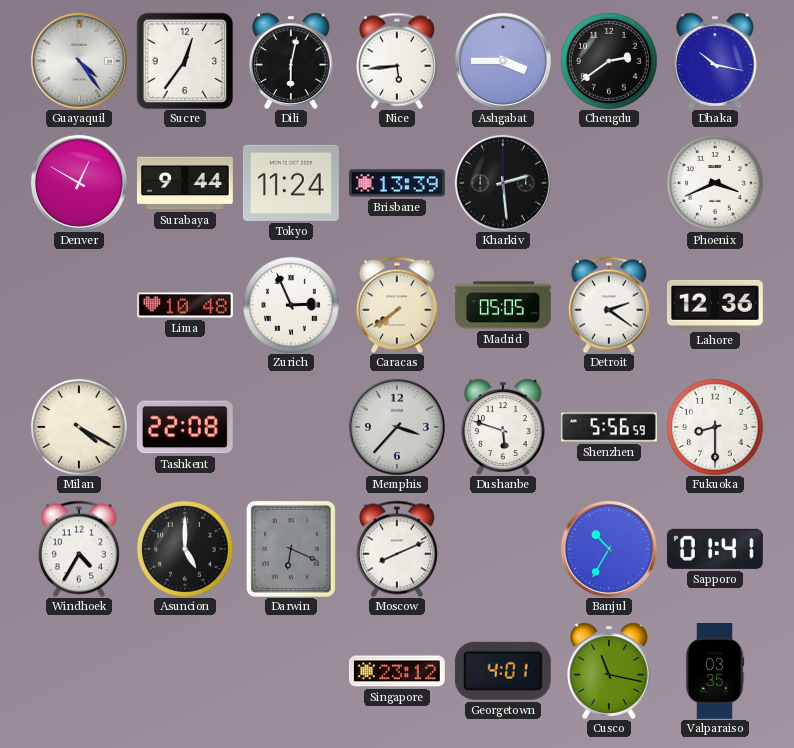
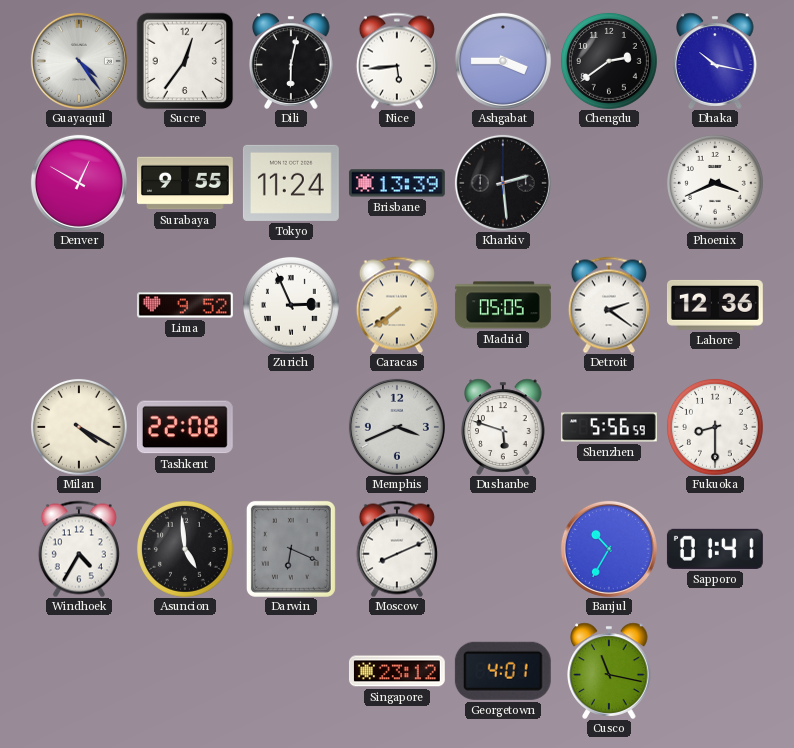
Surabaya: 9:44 -> 9:55
Lima: 10:48 -> 9:52
Memphis: 3:37 -> 3:41
Asuncion: 5:00 -> 4:59
Valparaiso: 03:35 -> none
